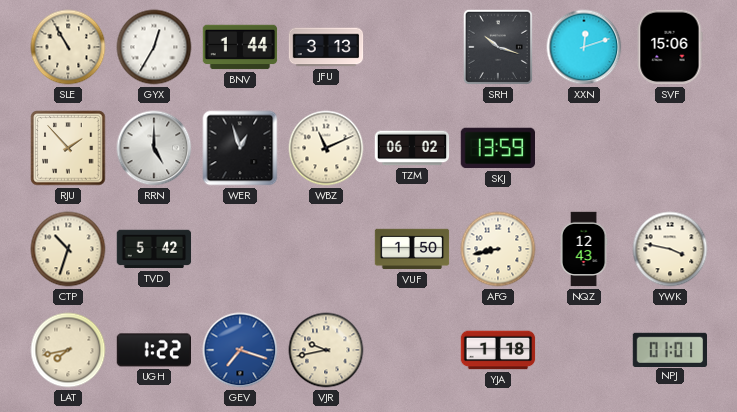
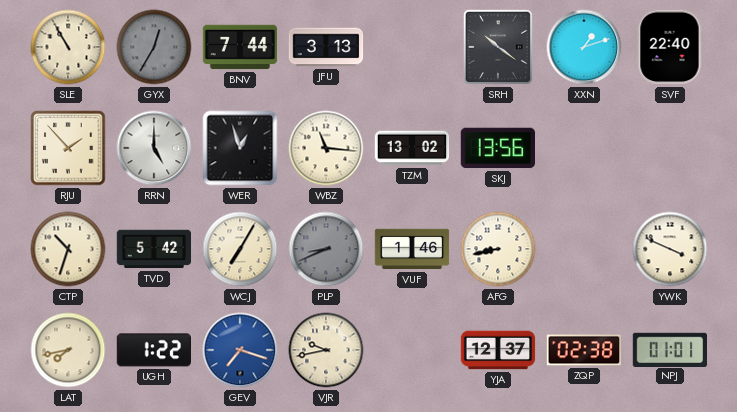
GYX dial: white -> grey
BNV: 1:44 -> 7:44
SRH: 10:18 -> 10:21
XXN: 12:12 -> 1:12
SVF: 15:06 -> 22:40
WBZ: 11:11 -> 11:16
TZM: 06:02 -> 13:02
SKJ: 13:59 -> 13:56
WCJ: none -> 7:05
PLP: none -> 8:41
VUF: 1:50 -> 1:46
NQZ: 12:43 -> none
YWK: 3:47 -> 3:49
YJA: 1:18 -> 12:37
ZQP: none -> 02:38
